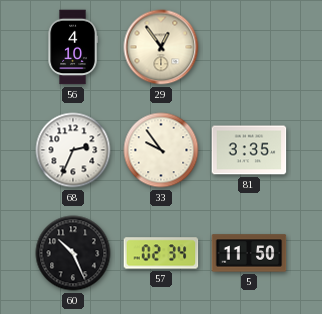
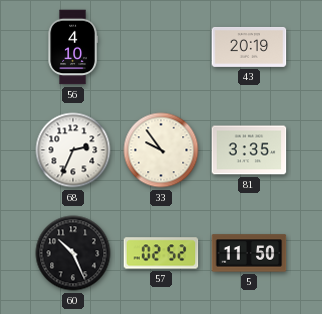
29: 12:54 -> none
43: none -> 20:19
57: 02:34 -> 02:52
